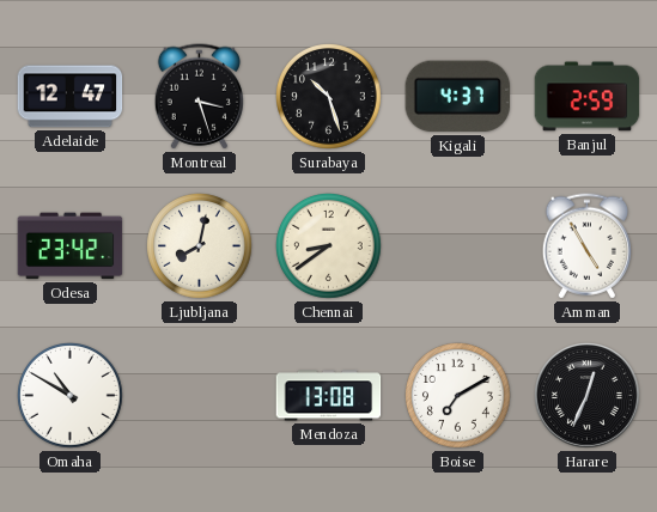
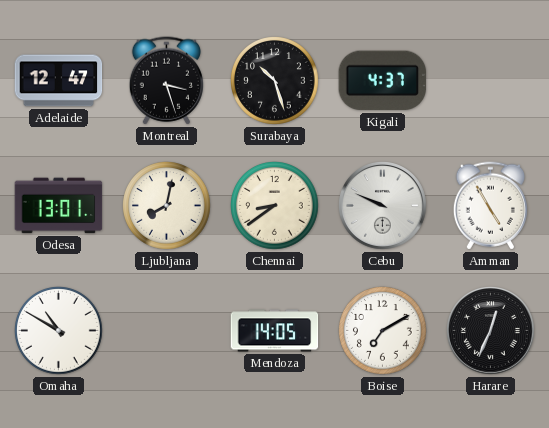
Banjul: 2:59 -> none
Odesa: 23:42 -> 13:01
Cebu: none -> 9:49
Mendoza: 13:08 -> 14:05
